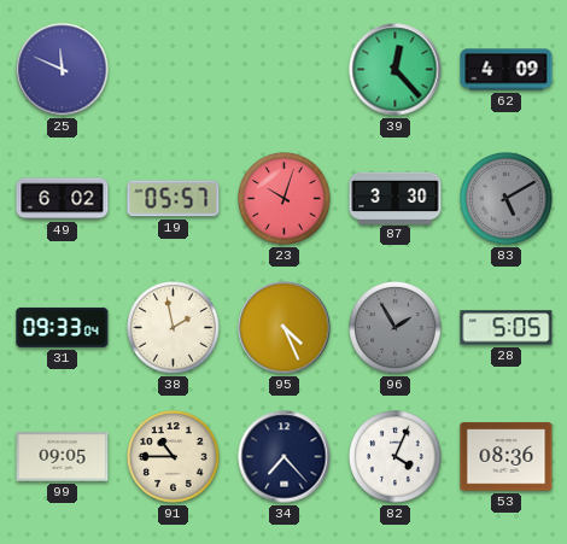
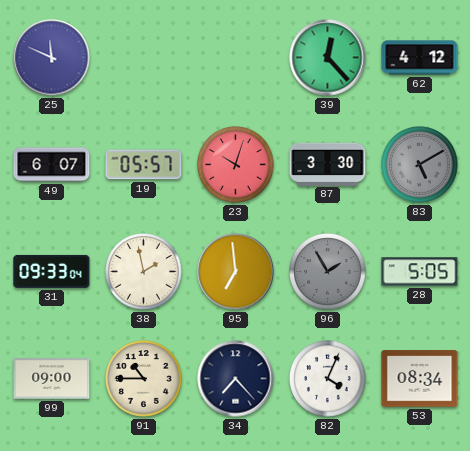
62: 4:09 -> 4:12
49: 6:02 -> 6:07
95: 4:26 -> 6:59
99: 09:05 -> 09:00
53: 08:36 -> 08:34
